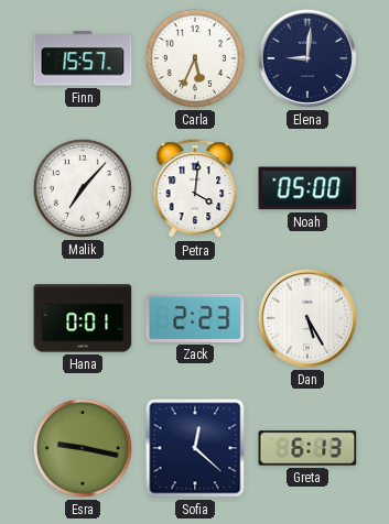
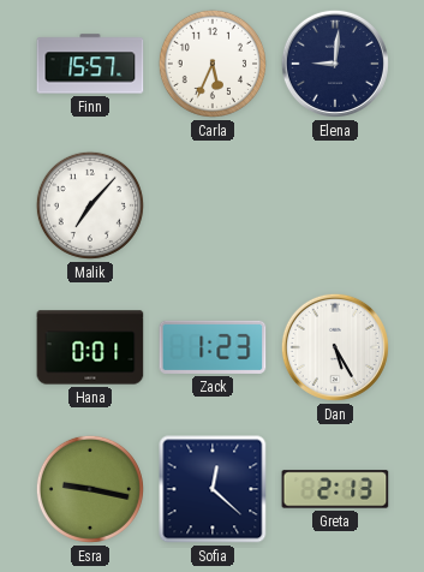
Petra: 4:01 -> none
Noah: 05:00 -> none
Zack: 2:23 -> 1:23
Greta: 6:13 -> 2:13
